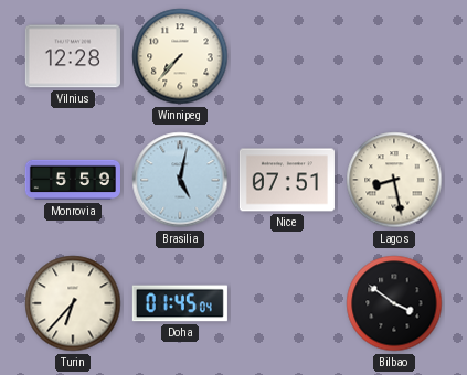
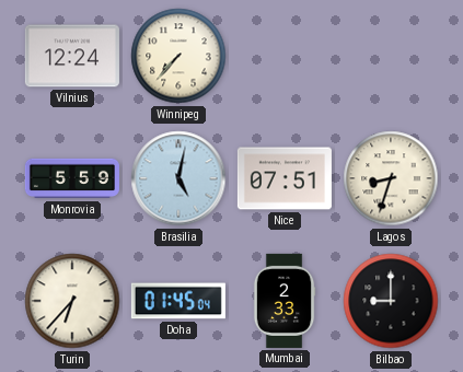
Vilnius: 12:28 -> 12:24
Lagos: 8:28 -> 8:33
Mumbai: none -> 2:33
Bilbao: 3:51 -> 9:00
